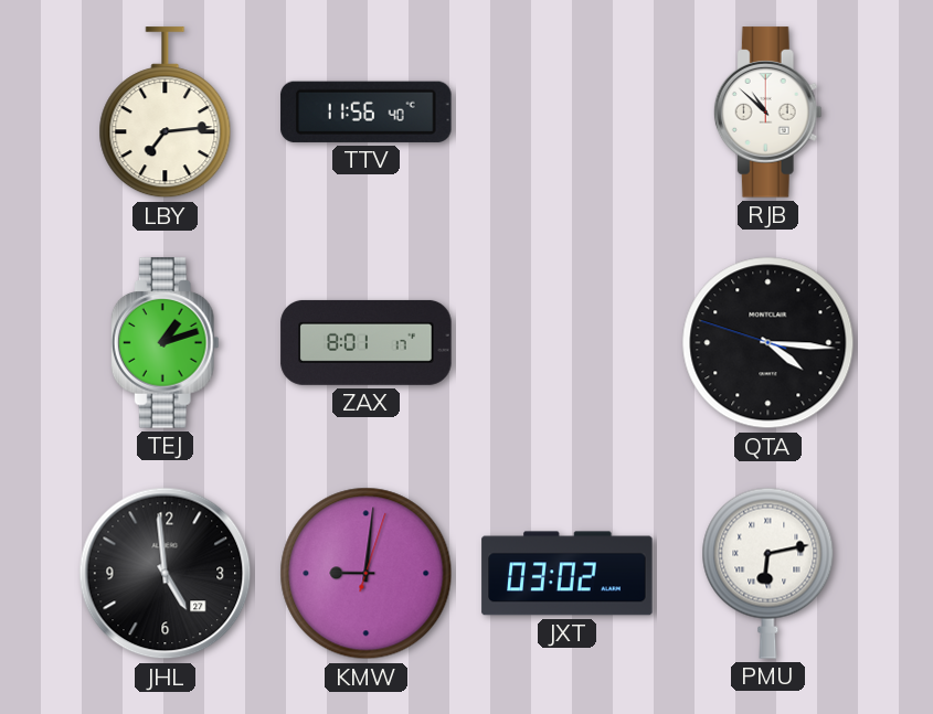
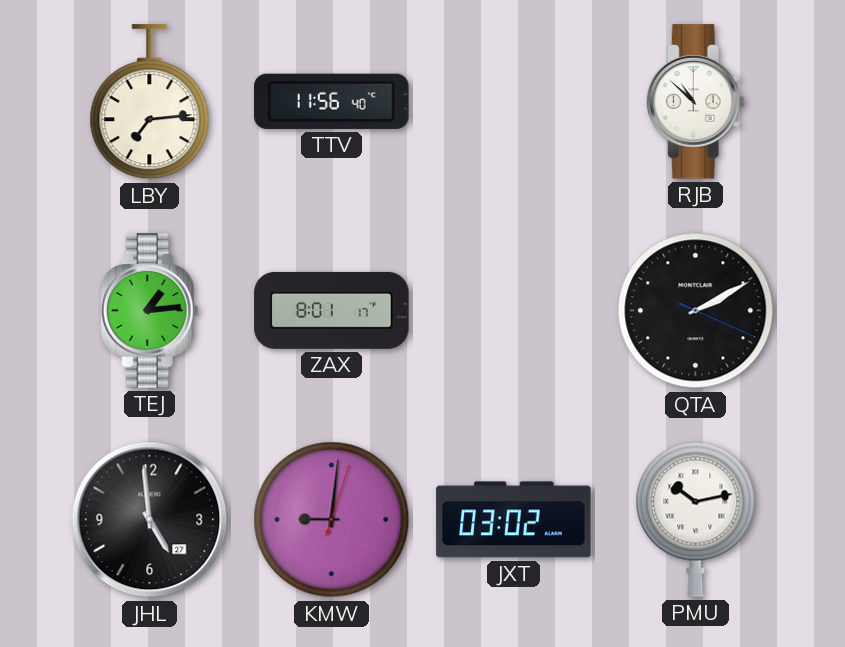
TEJ: 1:12 -> 1:14
QTA: 4:15 -> 2:10
PMU: 6:13 -> 10:13
